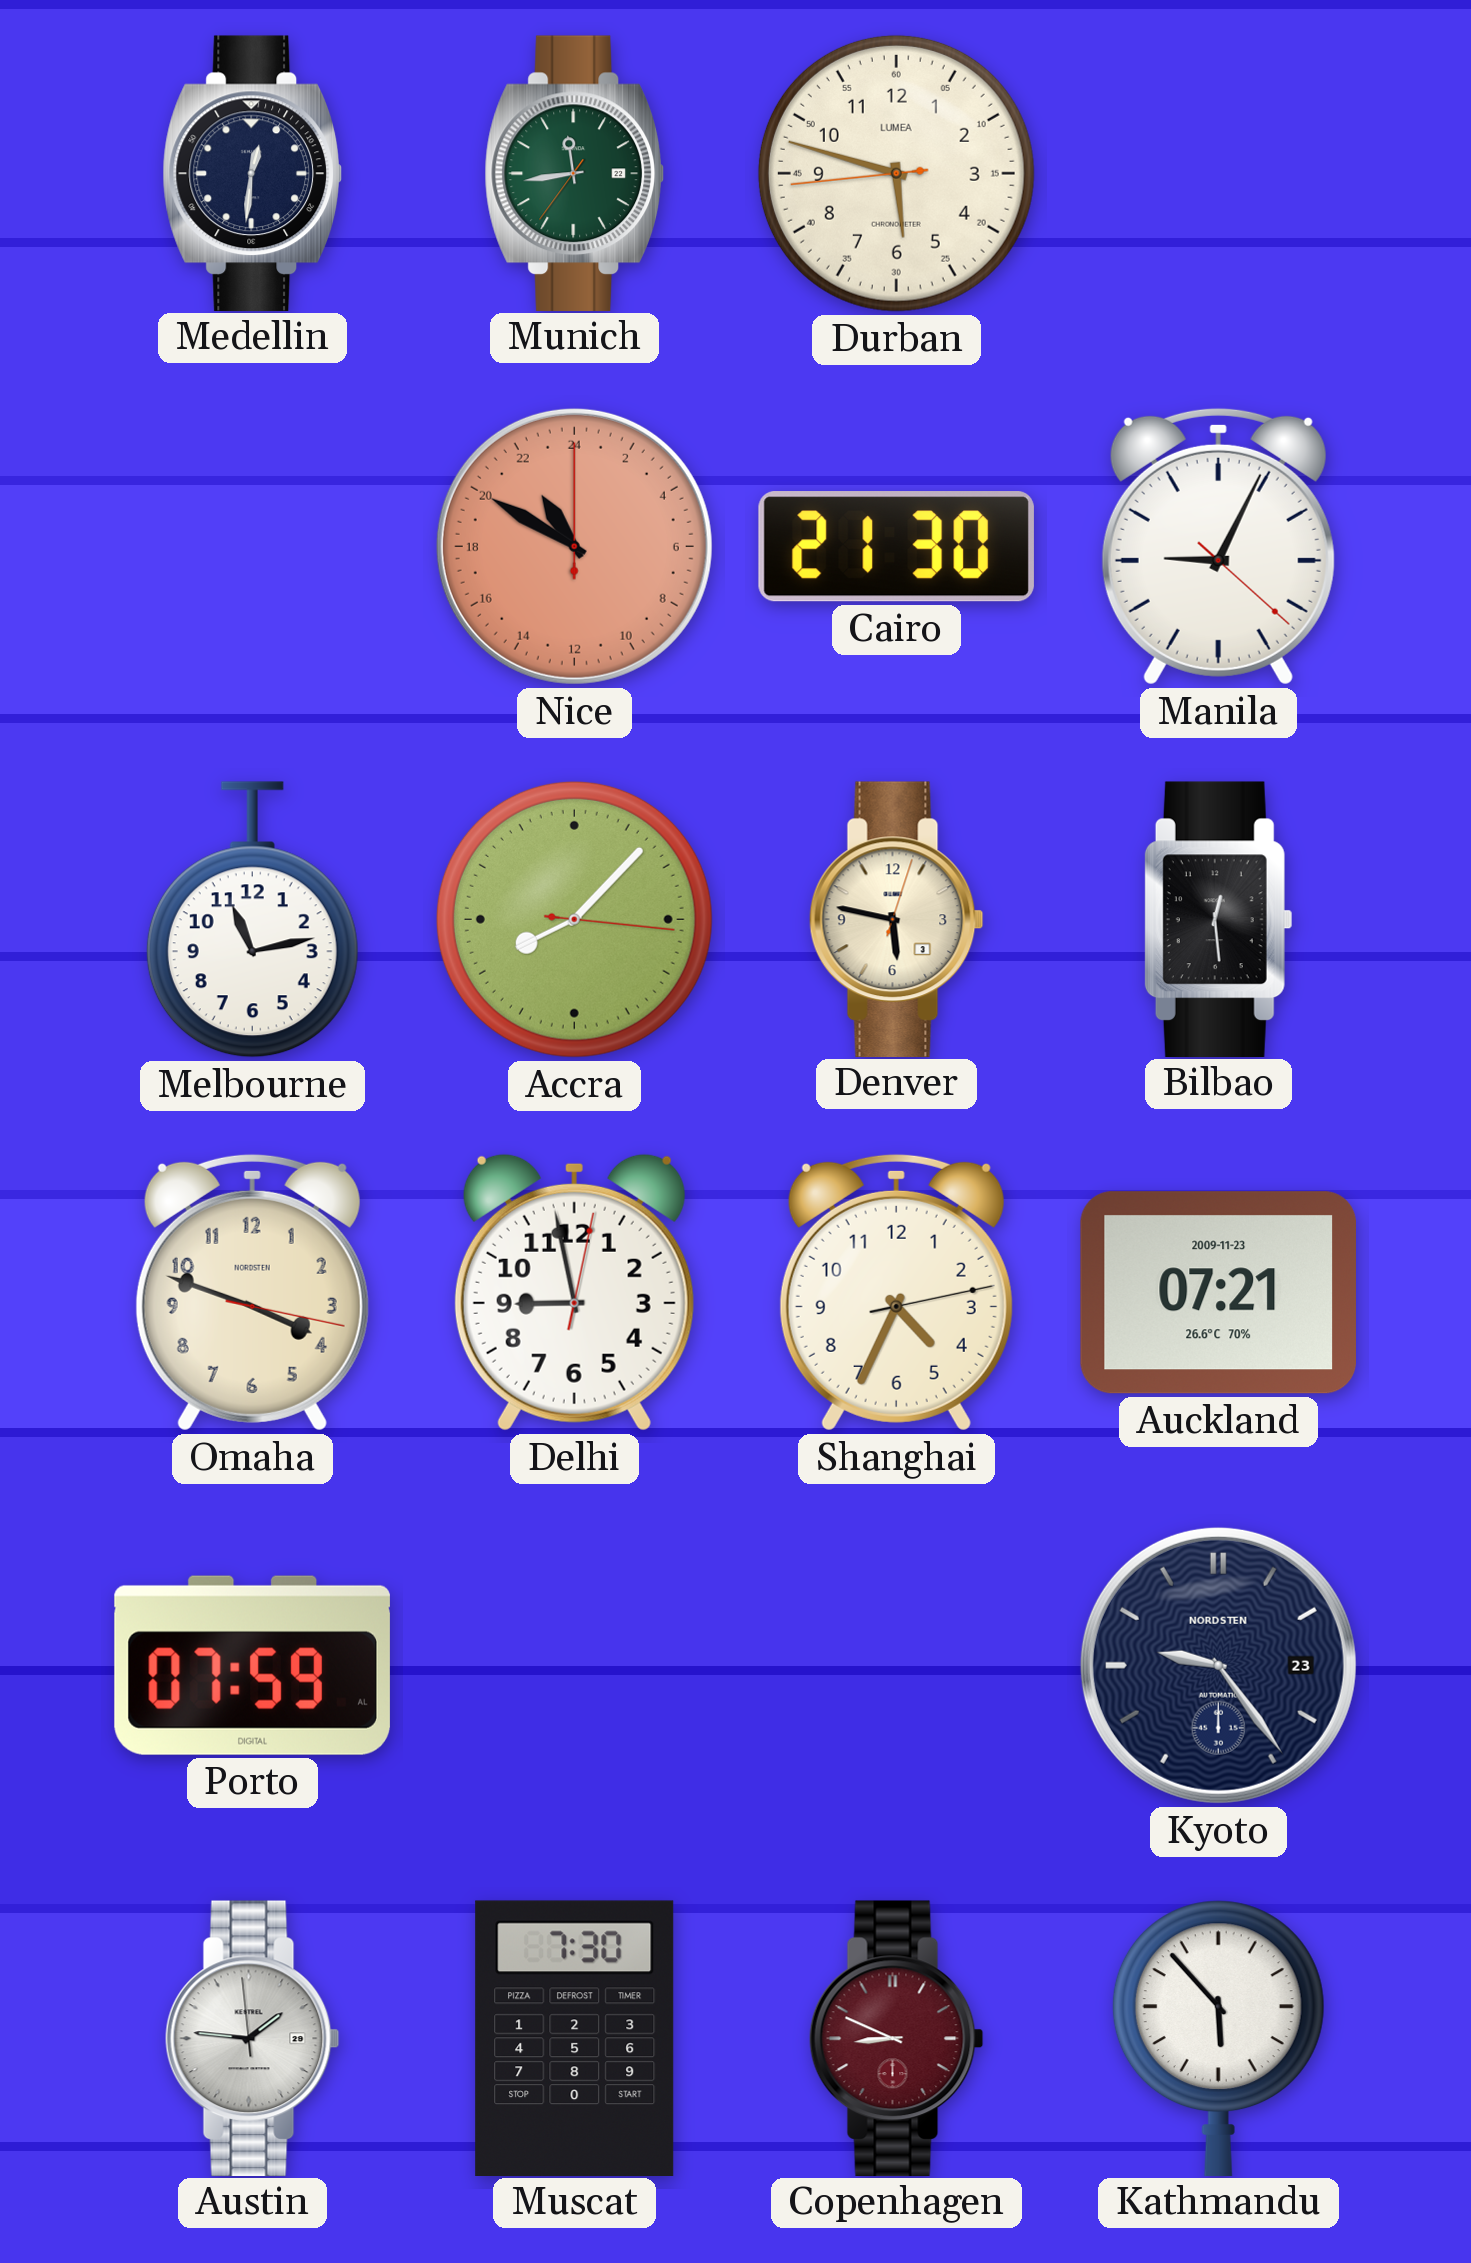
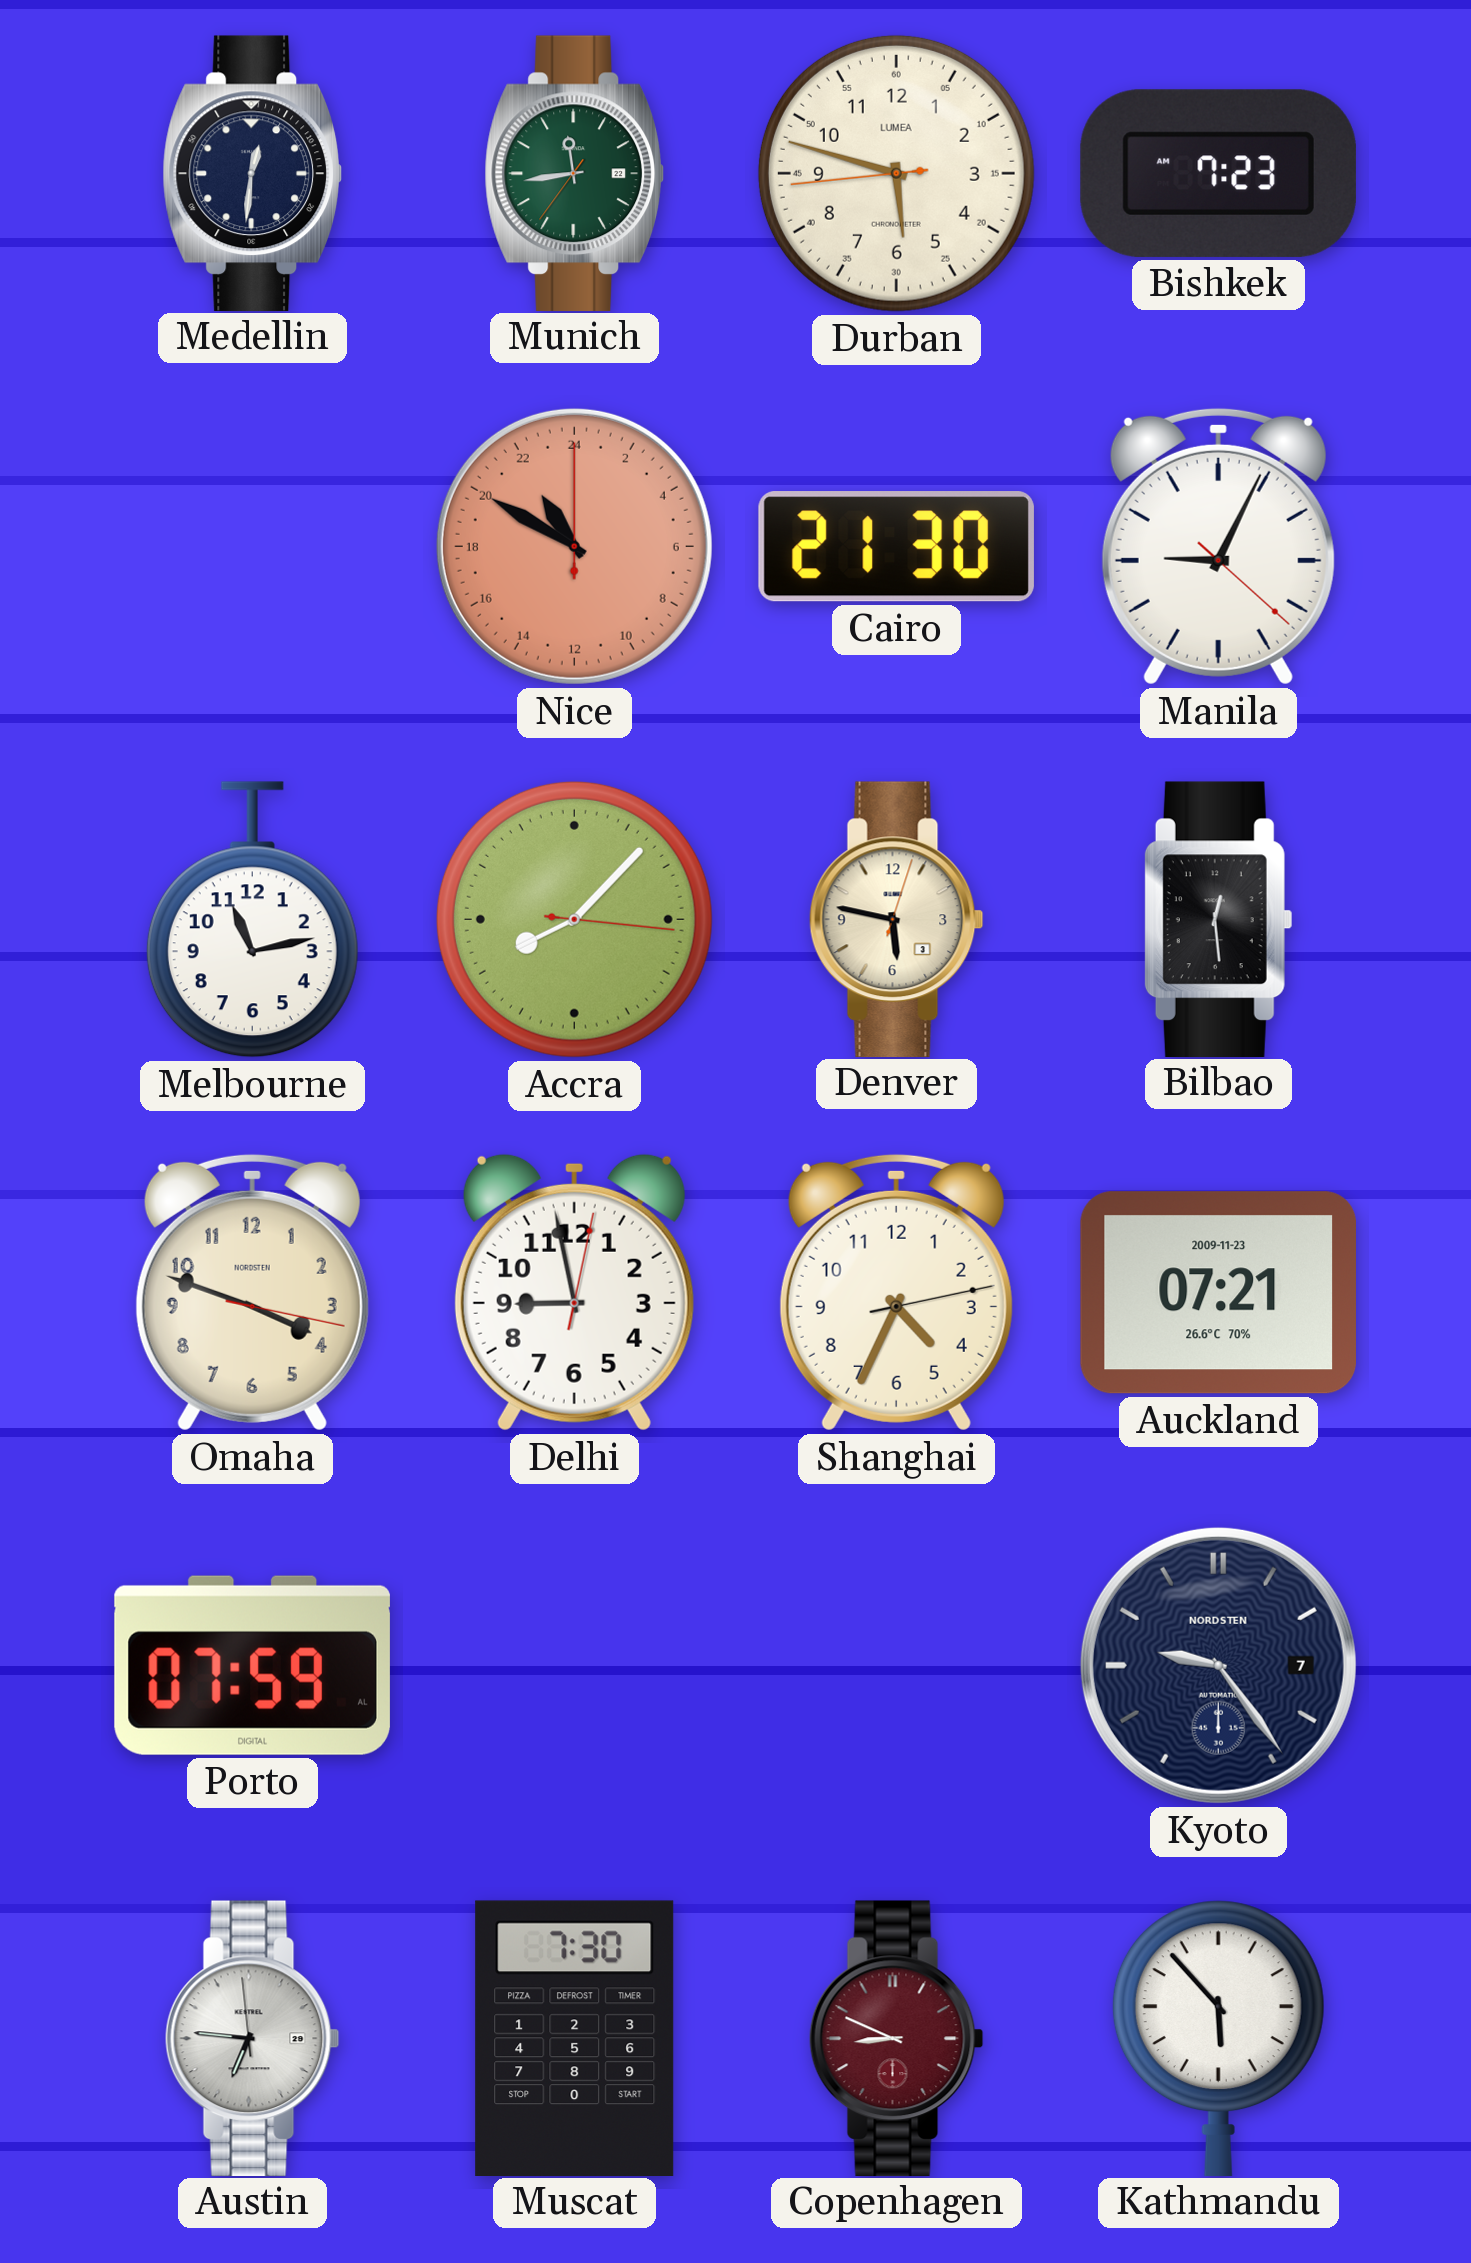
Bishkek: none -> 7:23
Kyoto date: 23 -> 7
Austin: 1:45 -> 6:45
